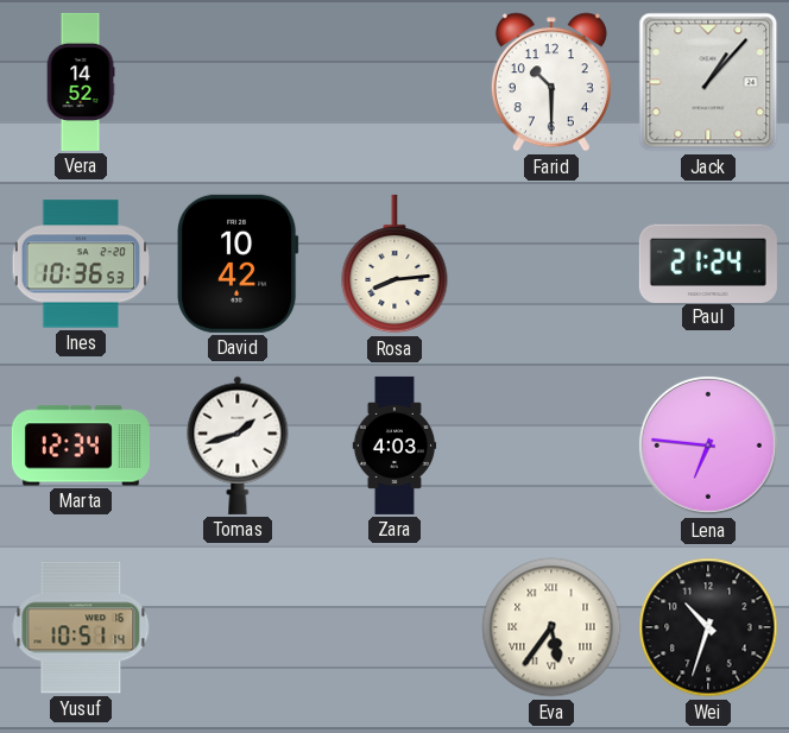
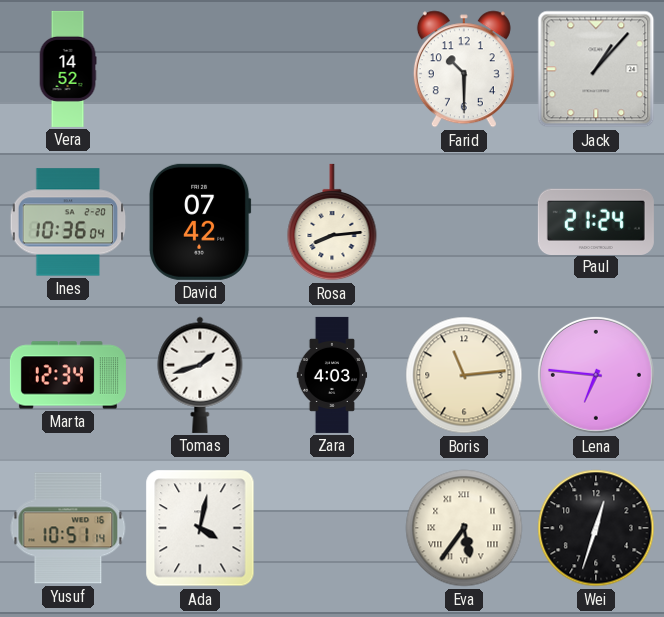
Ines: 10:36:53 -> 10:36:04
David: 10:42 -> 07:42
Boris: none -> 11:14
Ada: none -> 4:02
Wei: 10:33 -> 12:33
